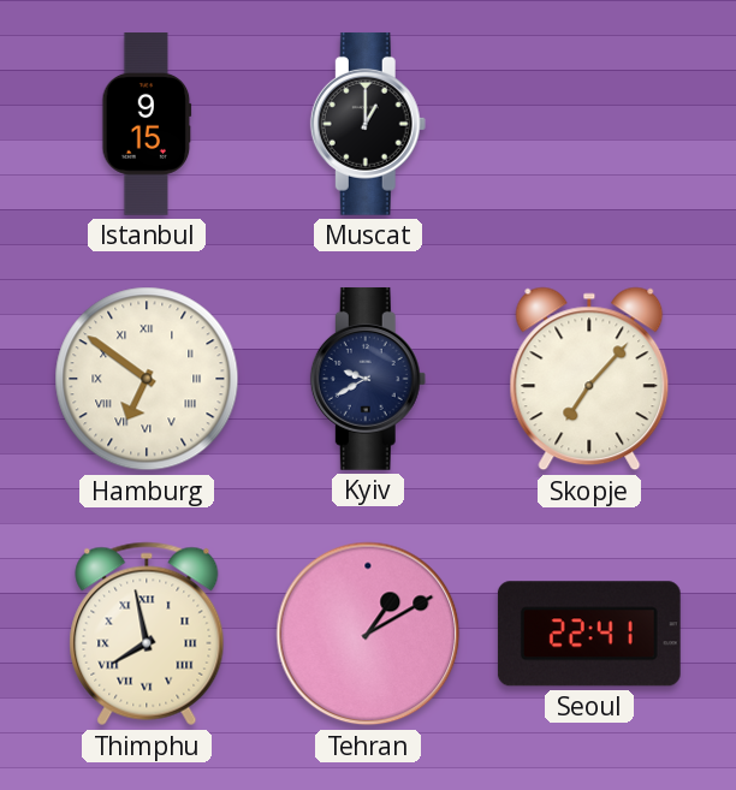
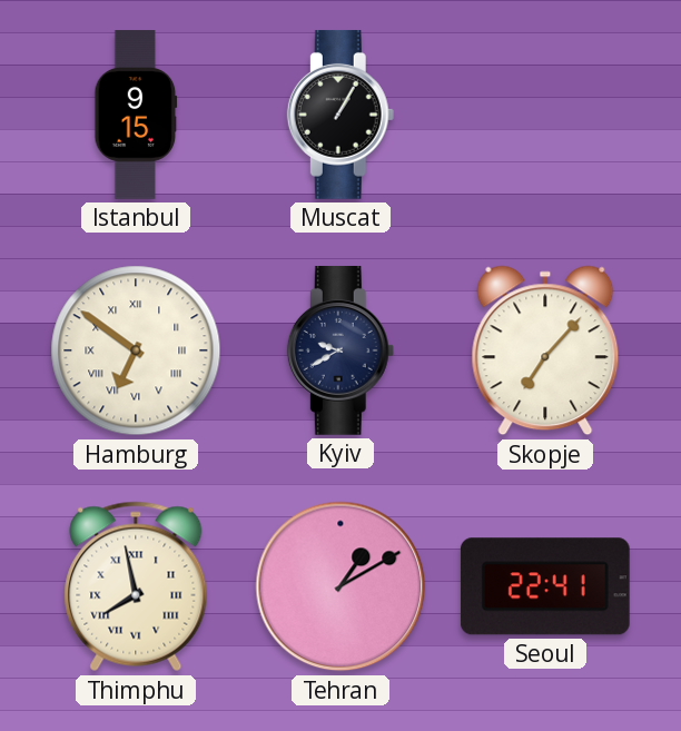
Muscat: 1:00 -> 1:05
